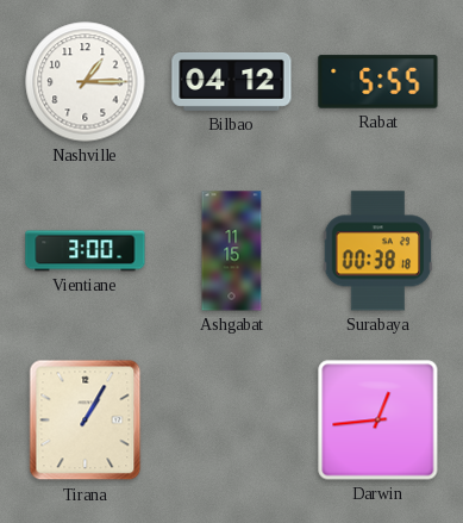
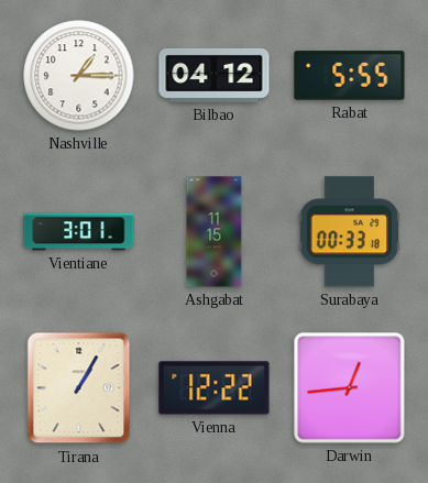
Vientiane: 3:00 -> 3:01
Surabaya: 00:38 -> 00:33
Vienna: none -> 12:22
